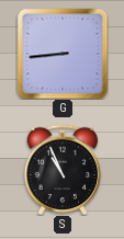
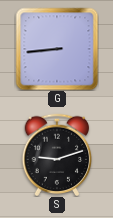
S: 10:56 -> 9:12
